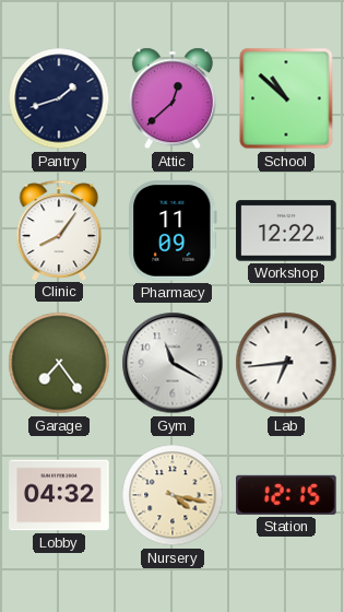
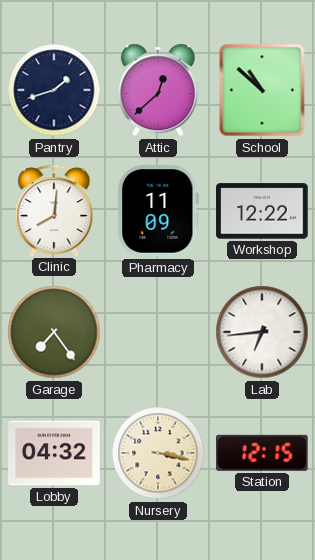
Clinic: 8:06 -> 8:01
Gym: 11:20 -> none
Nursery: 4:17 -> 3:17
